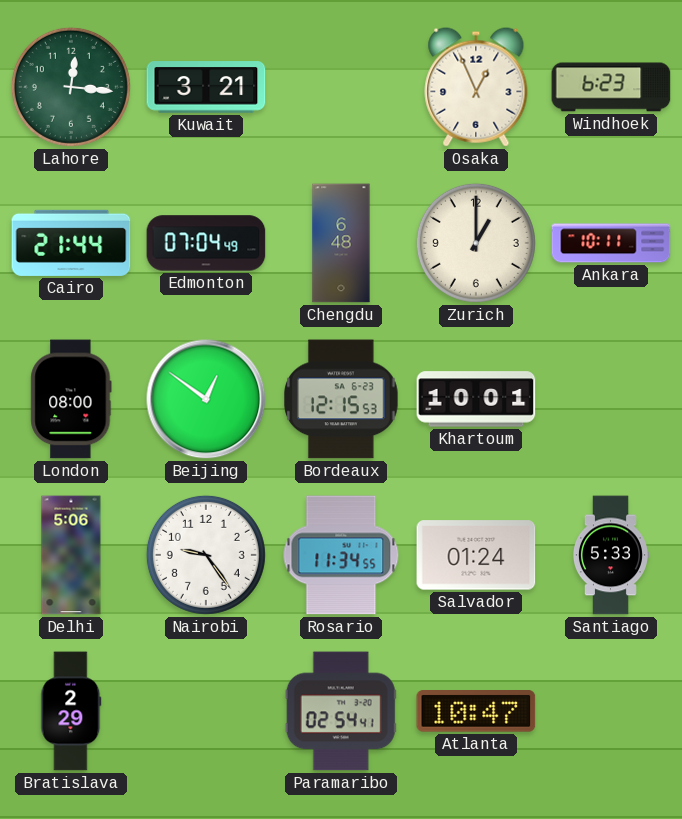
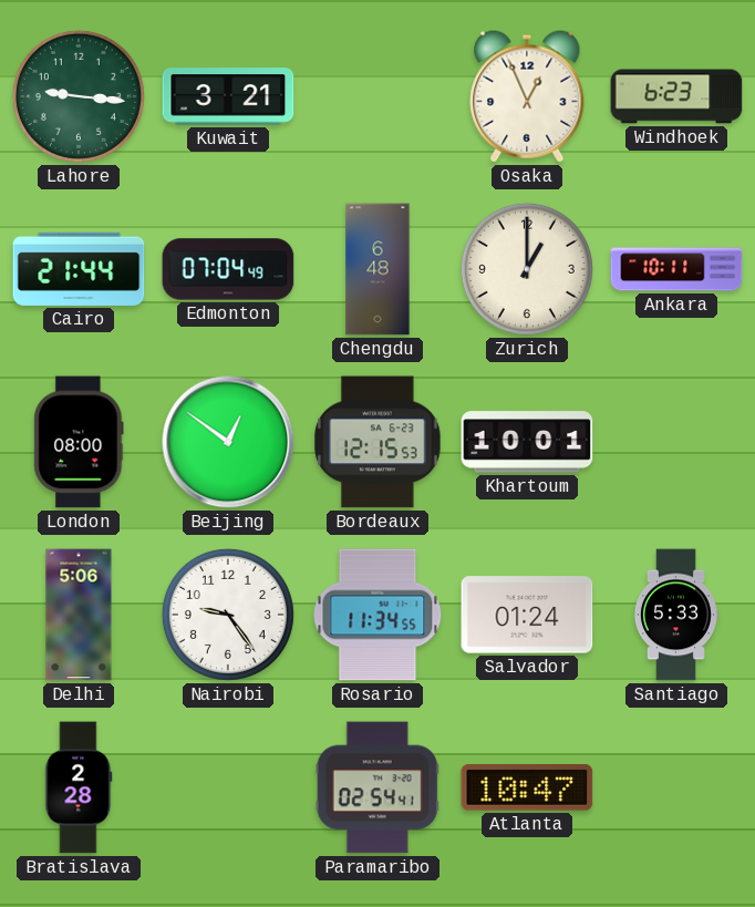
Lahore: 12:16 -> 9:16
Bratislava: 2:29 -> 2:28
